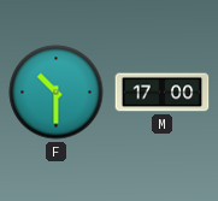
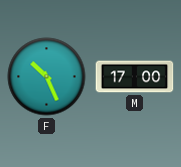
F: 10:30 -> 10:26
